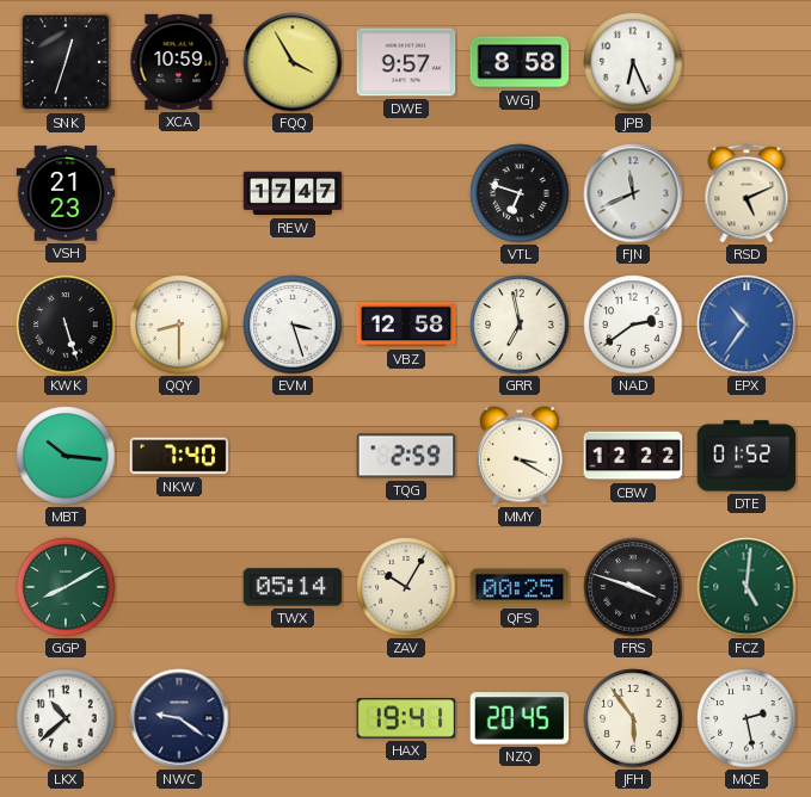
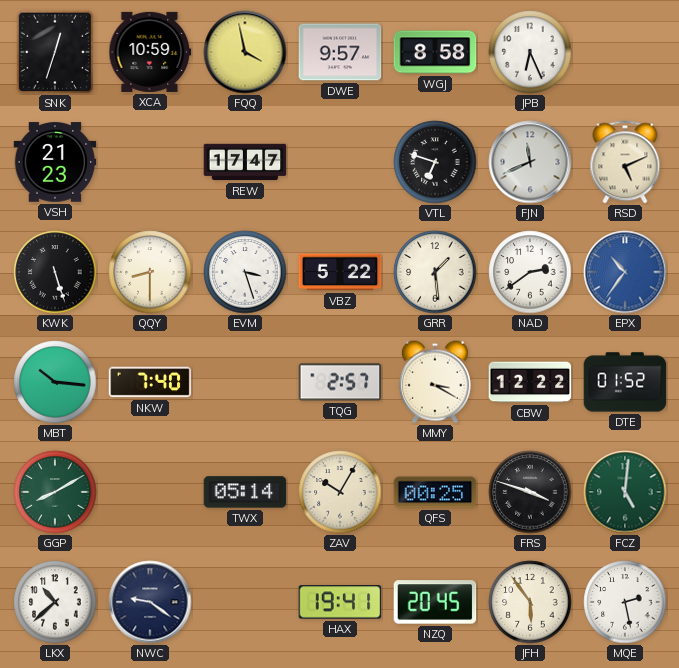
FQQ: 3:55 -> 3:58
VBZ: 12:58 -> 5:22
GRR: 6:58 -> 1:29
TQG: 2:59 -> 2:57
